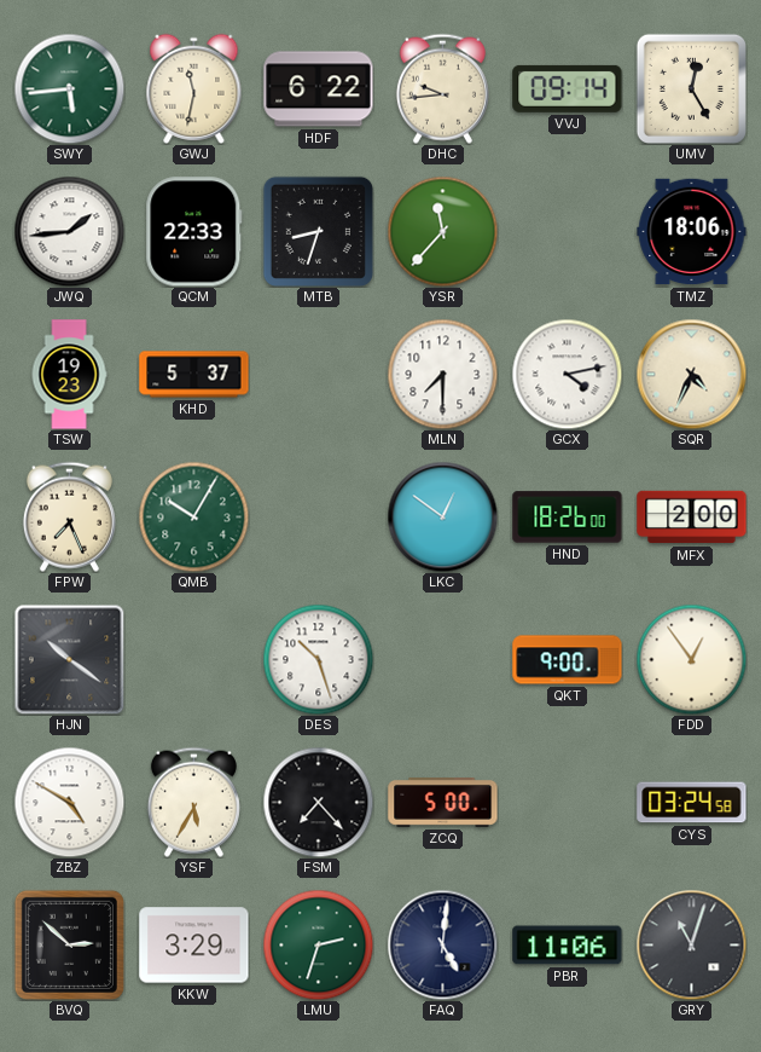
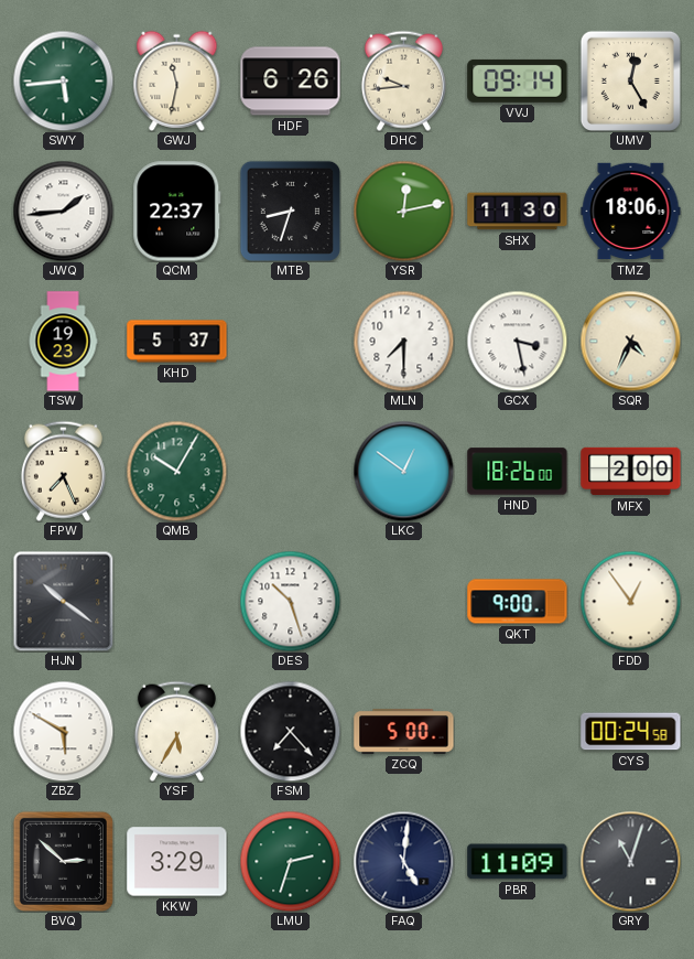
HDF: 6:22 -> 6:26
QCM: 22:33 -> 22:37
YSR: 11:37 -> 12:13
SHX: none -> 11:30
GCX: 4:13 -> 3:28
ZBZ: 4:50 -> 5:50
CYS: 03:24 -> 00:24
PBR: 11:06 -> 11:09
